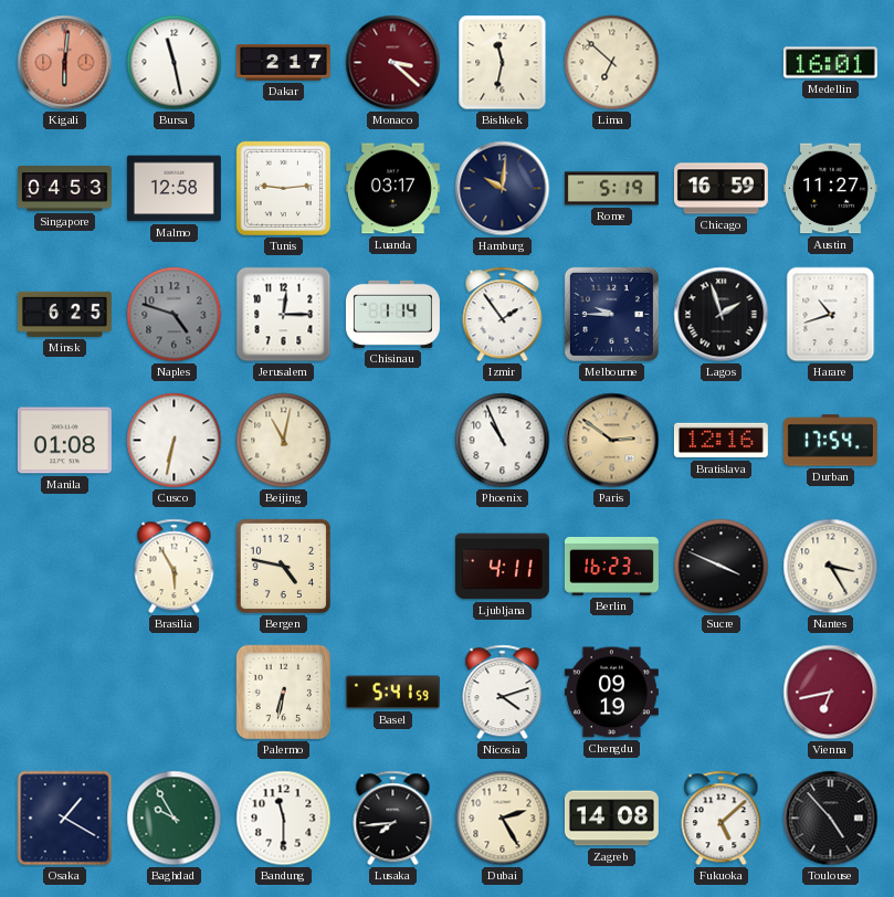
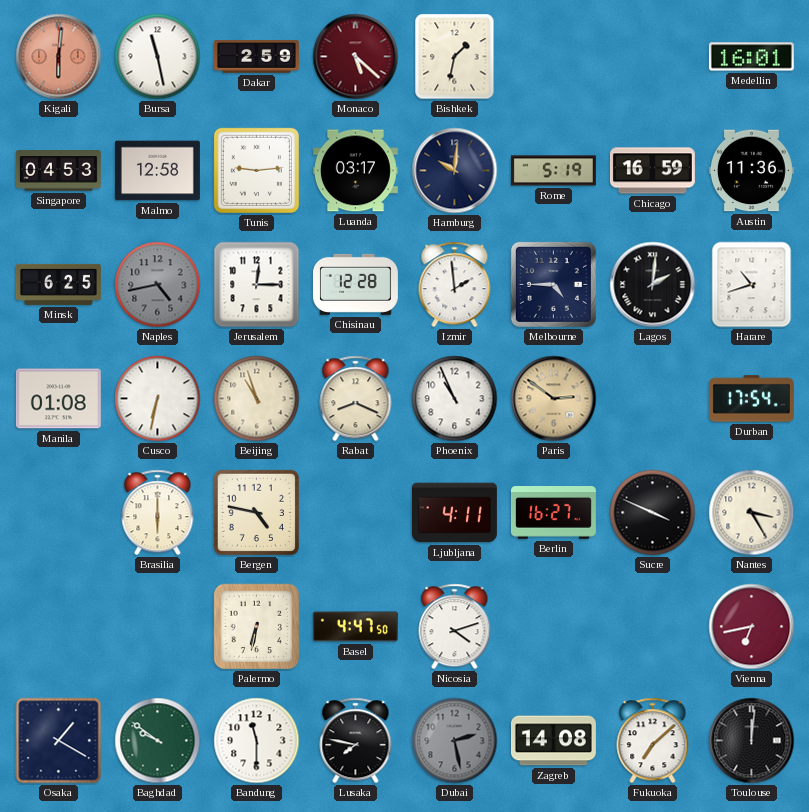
Dakar: 2:17 -> 2:59
Monaco: 3:22 -> 5:22
Bishkek: 11:32 -> 1:32
Lima: 6:52 -> none
Austin: 11:27 -> 11:36
Naples: 4:48 -> 4:43
Chisinau: 1:14 -> 12:28
Izmir: 1:54 -> 1:59
Melbourne: 9:45 -> 4:45
Lagos: 1:57 -> 2:01
Beijing: 11:02 -> 10:57
Rabat: none -> 8:19
Bratislava: 12:16 -> none
Brasilia: 5:55 -> 6:00
Berlin: 16:23 -> 16:27
Basel: 5:41 -> 4:47
Chengdu: 09:19 -> none
Baghdad: 9:55 -> 9:51
Lusaka: 7:44 -> 7:47
Dubai: 2:25 -> 2:28
Dubai dial: cream -> grey
Fukuoka: 5:08 -> 7:08
Toulouse: 4:53 -> 12:01
